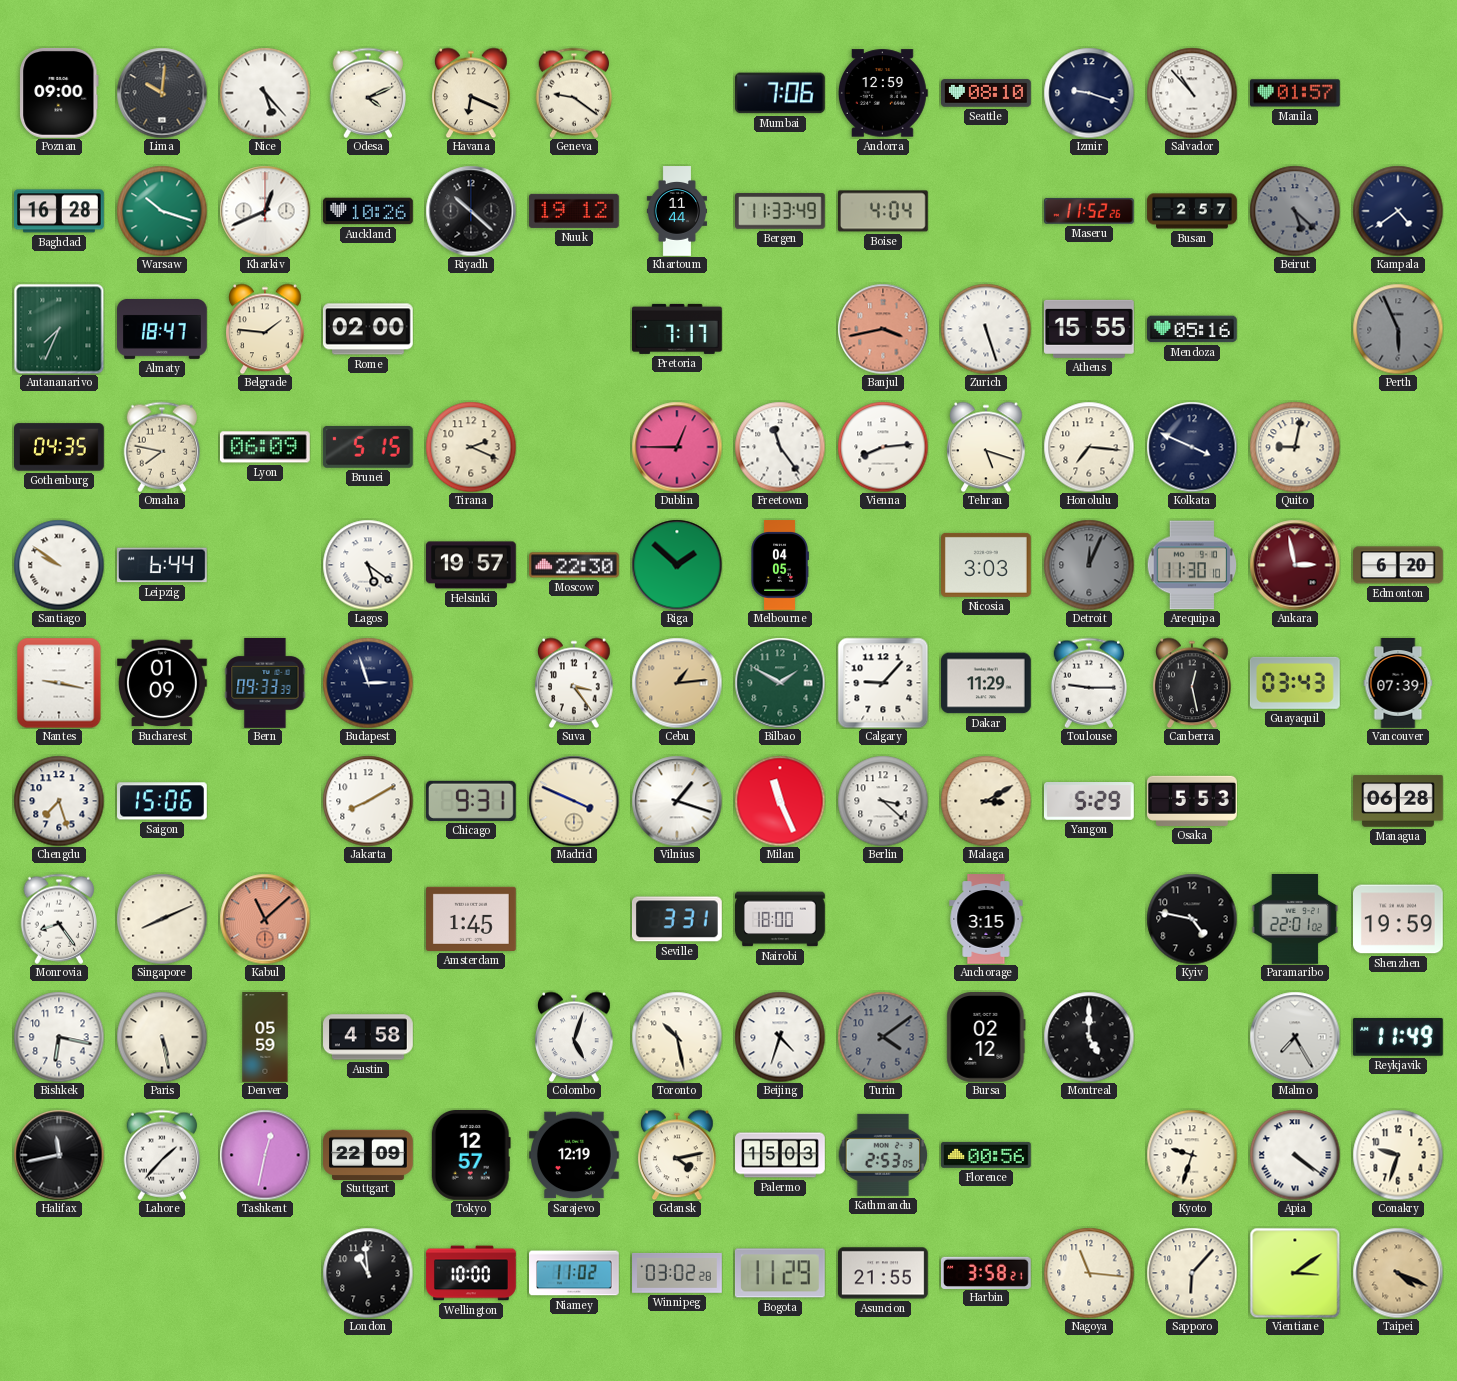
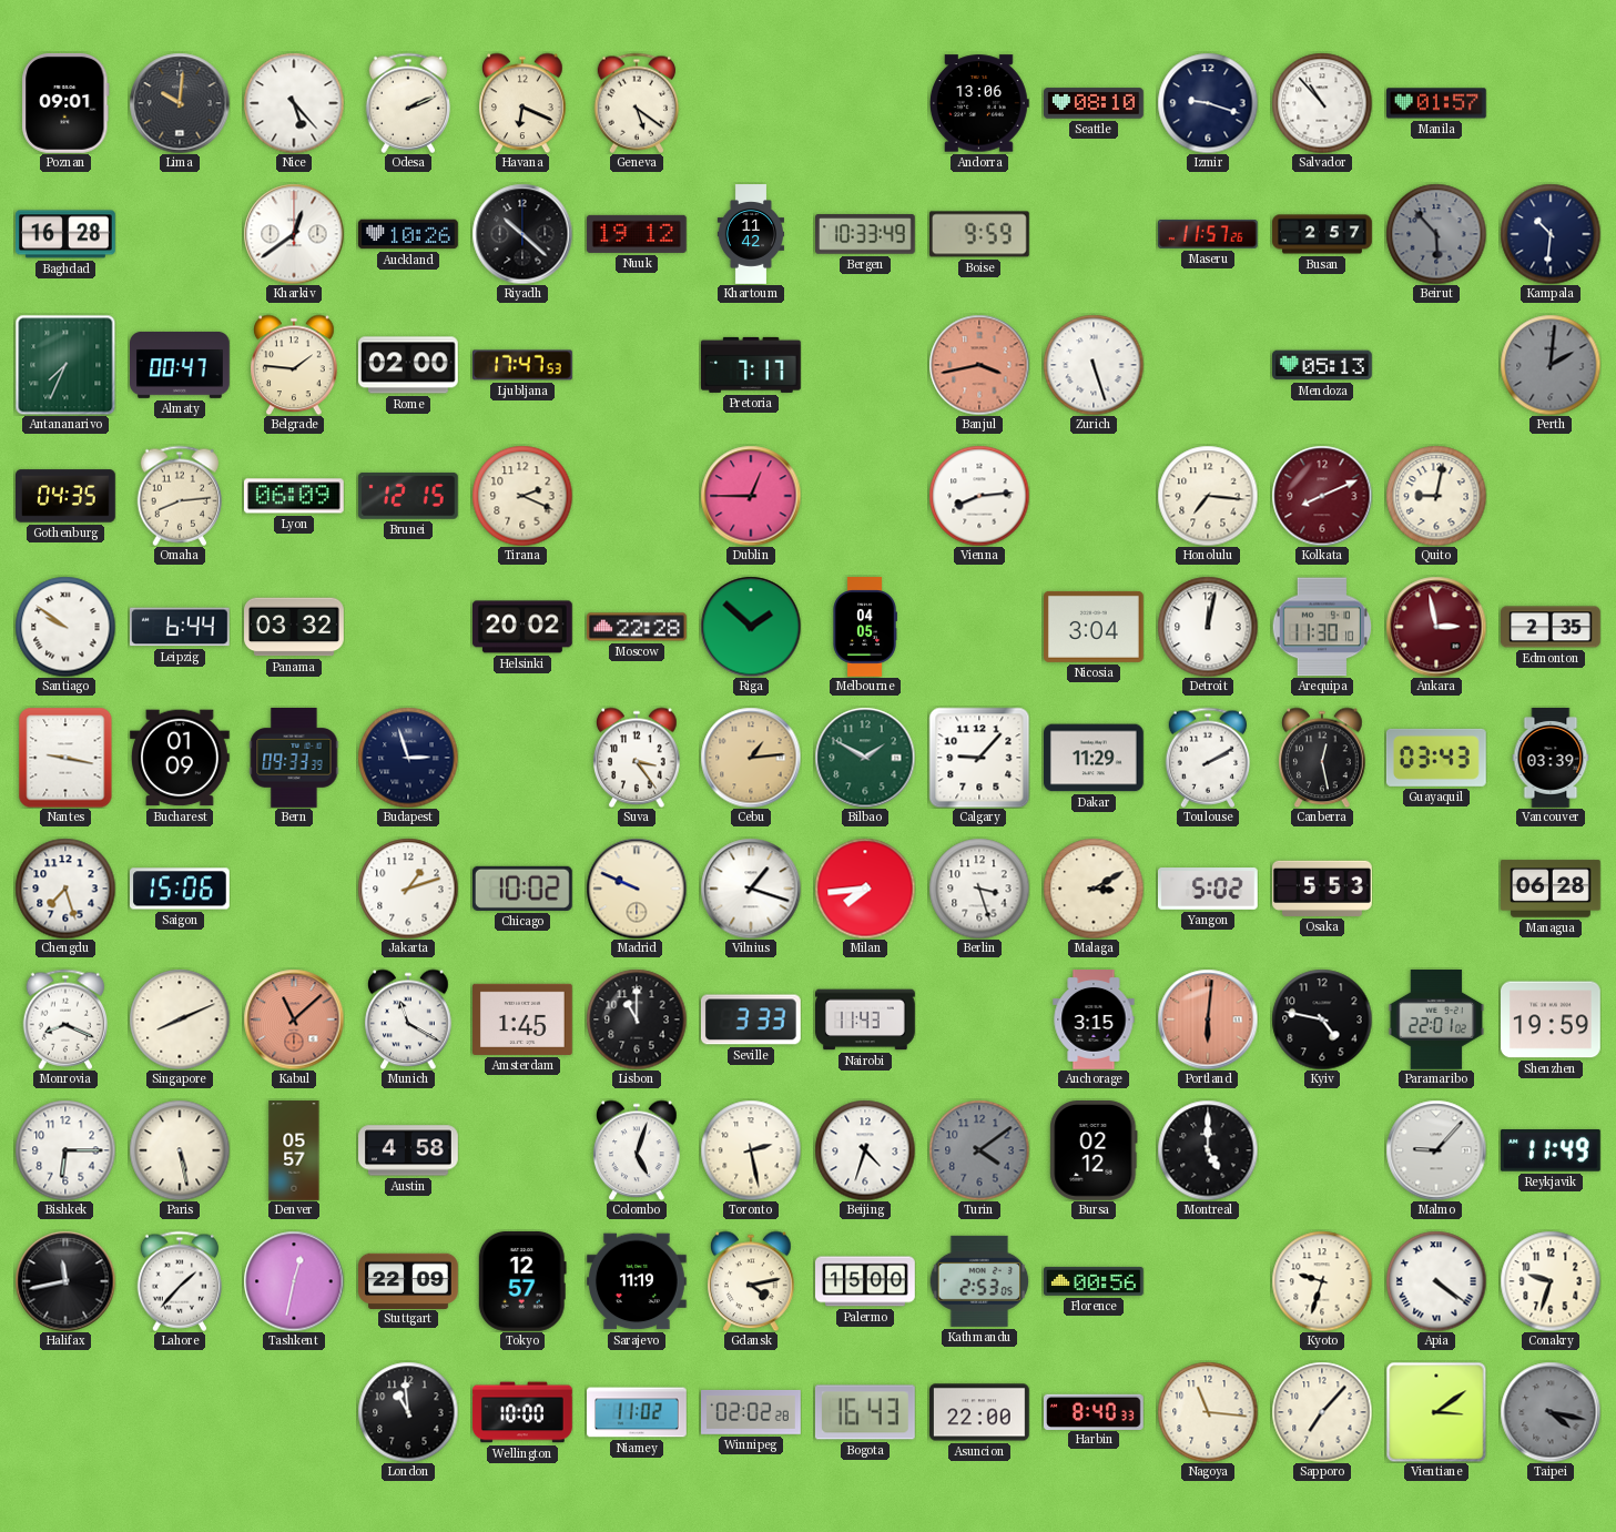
Poznan: 09:00 -> 09:01
Odesa: 4:11 -> 2:11
Geneva: 9:21 -> 5:21
Mumbai: 7:06 -> none
Andorra: 12:59 -> 13:06
Warsaw: 10:18 -> none
Kharkiv: 12:41 -> 12:39
Khartoum: 11:44 -> 11:42
Bergen: 11:33 -> 10:33
Boise: 4:04 -> 9:59
Maseru: 11:52 -> 11:57
Beirut: 5:22 -> 5:53
Kampala: 4:39 -> 10:31
Almaty: 18:47 -> 00:47
Ljubljana: none -> 17:47
Athens: 15:55 -> none
Mendoza: 05:16 -> 05:13
Perth: 5:56 -> 2:01
Omaha: 7:47 -> 8:14
Brunei: 5:15 -> 12:15
Freetown: 11:24 -> none
Tehran: 5:18 -> none
Kolkata: 3:49 -> 8:11
Kolkata dial: navy -> burgundy
Panama: none -> 03:32
Lagos: 5:21 -> none
Helsinki: 19:57 -> 20:02
Moscow: 22:30 -> 22:28
Nicosia: 3:03 -> 3:04
Detroit: 12:04 -> 12:02
Detroit dial: grey -> white
Edmonton: 6:20 -> 2:35
Toulouse: 9:15 -> 2:10
Vancouver: 07:39 -> 03:39
Jakarta: 8:10 -> 1:12
Chicago: 9:31 -> 10:02
Madrid: 3:49 -> 9:49
Milan: 11:26 -> 7:44
Berlin: 3:22 -> 3:27
Yangon: 5:29 -> 5:02
Monrovia: 8:24 -> 8:19
Munich: none -> 11:20
Lisbon: none -> 11:00
Seville: 3:31 -> 3:33
Nairobi: 18:00 -> 11:43
Portland: none -> 6:01
Bishkek: 6:17 -> 6:15
Denver: 05:59 -> 05:57
Toronto: 10:28 -> 2:28
Malmo: 7:25 -> 9:07
Sarajevo: 12:19 -> 11:19
Palermo: 15:03 -> 15:00
Winnipeg: 03:02 -> 02:02
Bogota: 11:29 -> 16:43
Asuncion: 21:55 -> 22:00
Harbin: 3:58 -> 8:40
Sapporo: 6:07 -> 7:07
Taipei: 4:19 -> 4:17
Taipei dial: champagne -> grey
